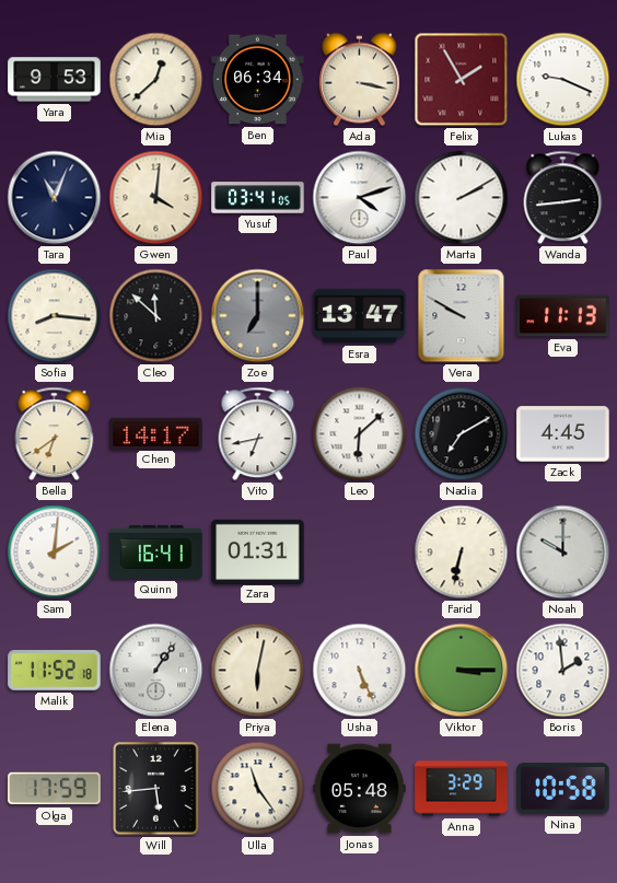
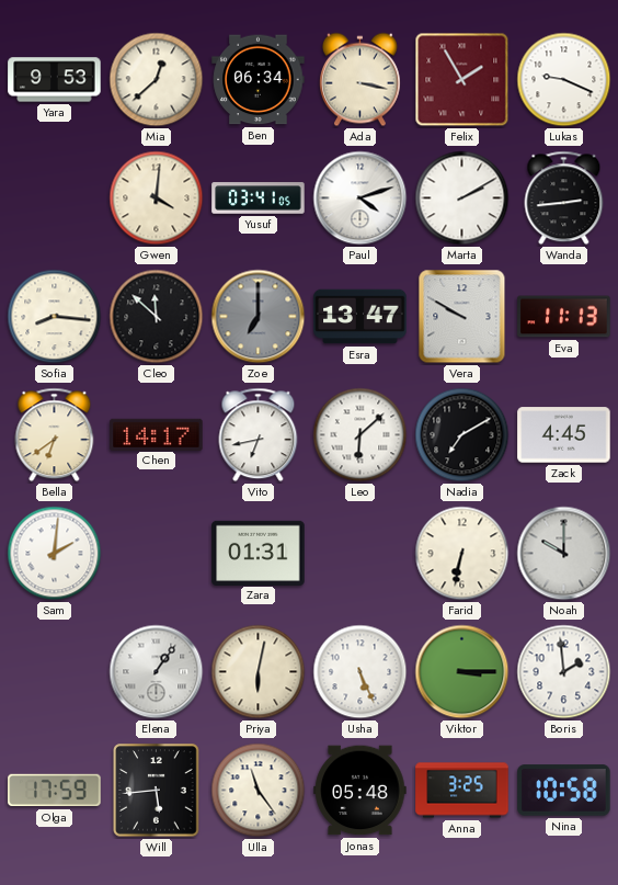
Tara: 11:04 -> none
Quinn: 16:41 -> none
Malik: 11:52 -> none
Anna: 3:29 -> 3:25
